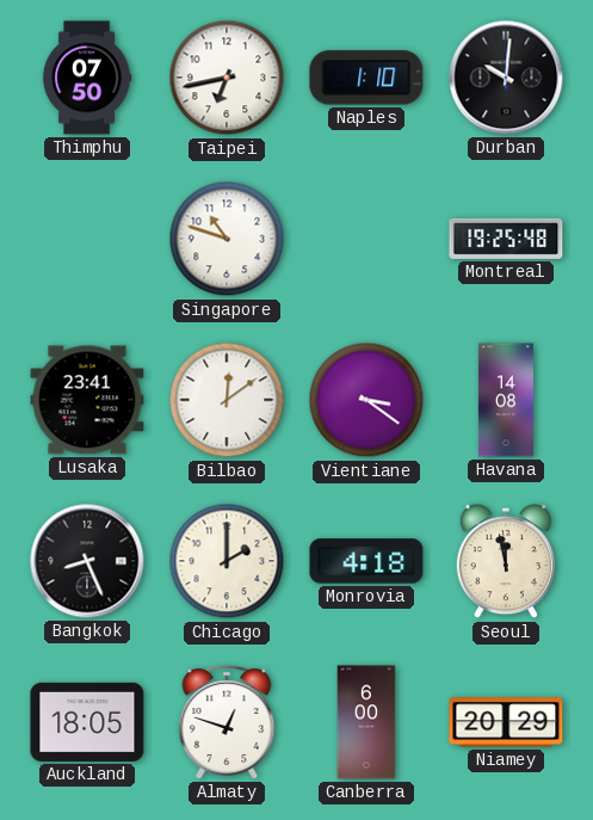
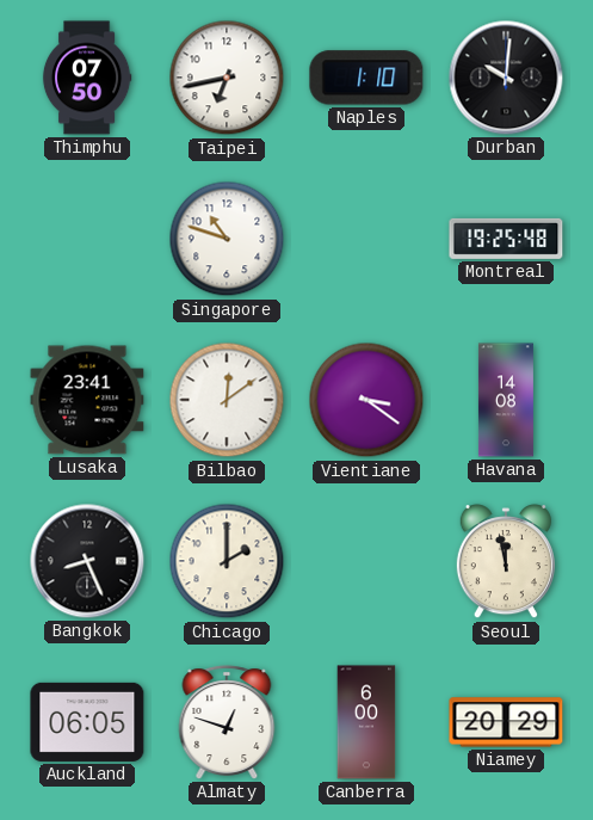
Monrovia: 4:18 -> none
Auckland: 18:05 -> 06:05
